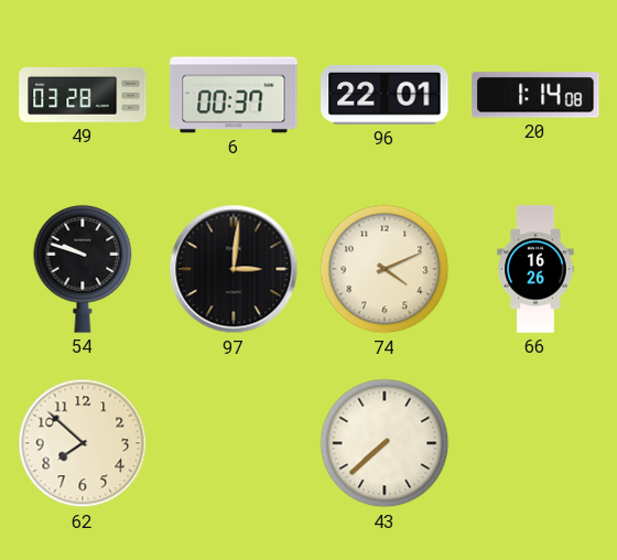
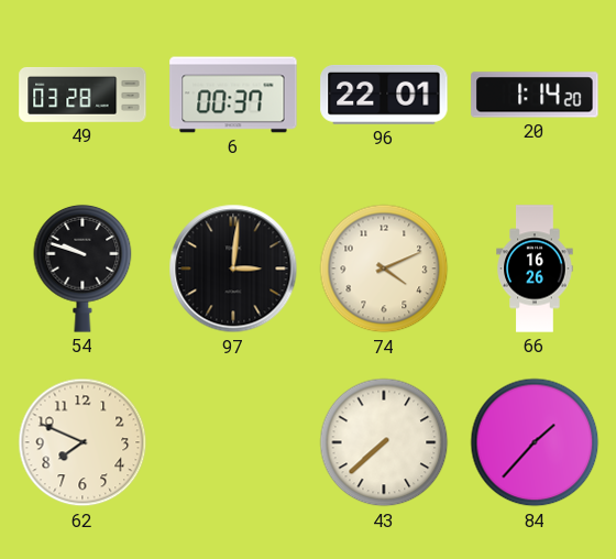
20: 1:14:08 -> 1:14:20
62: 7:52 -> 7:49
84: none -> 1:37
